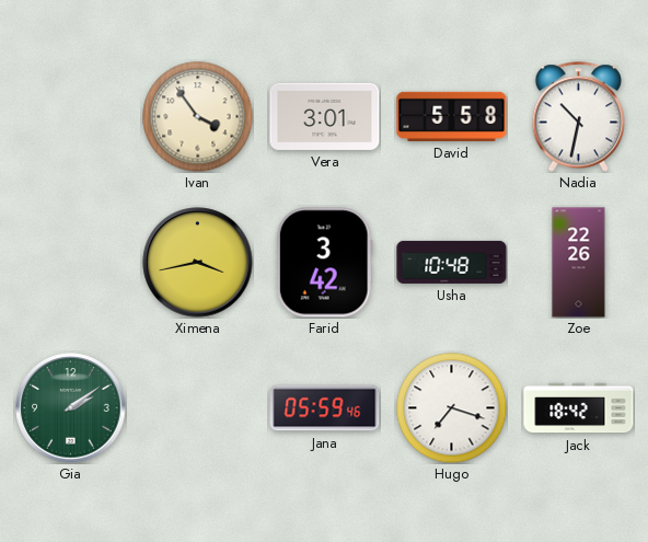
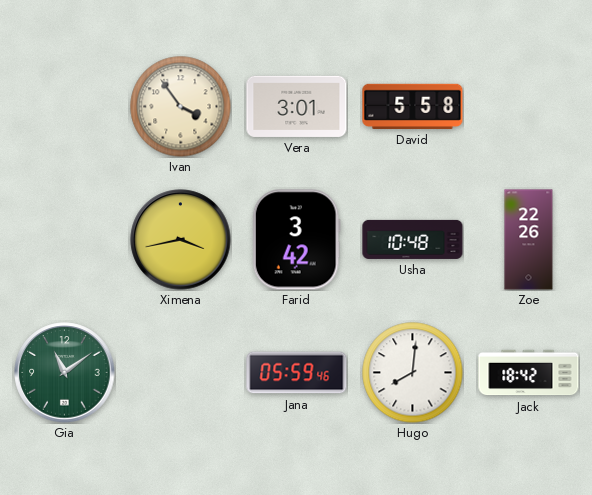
Nadia: 10:32 -> none
Gia: 2:09 -> 11:09
Hugo: 7:18 -> 8:01
